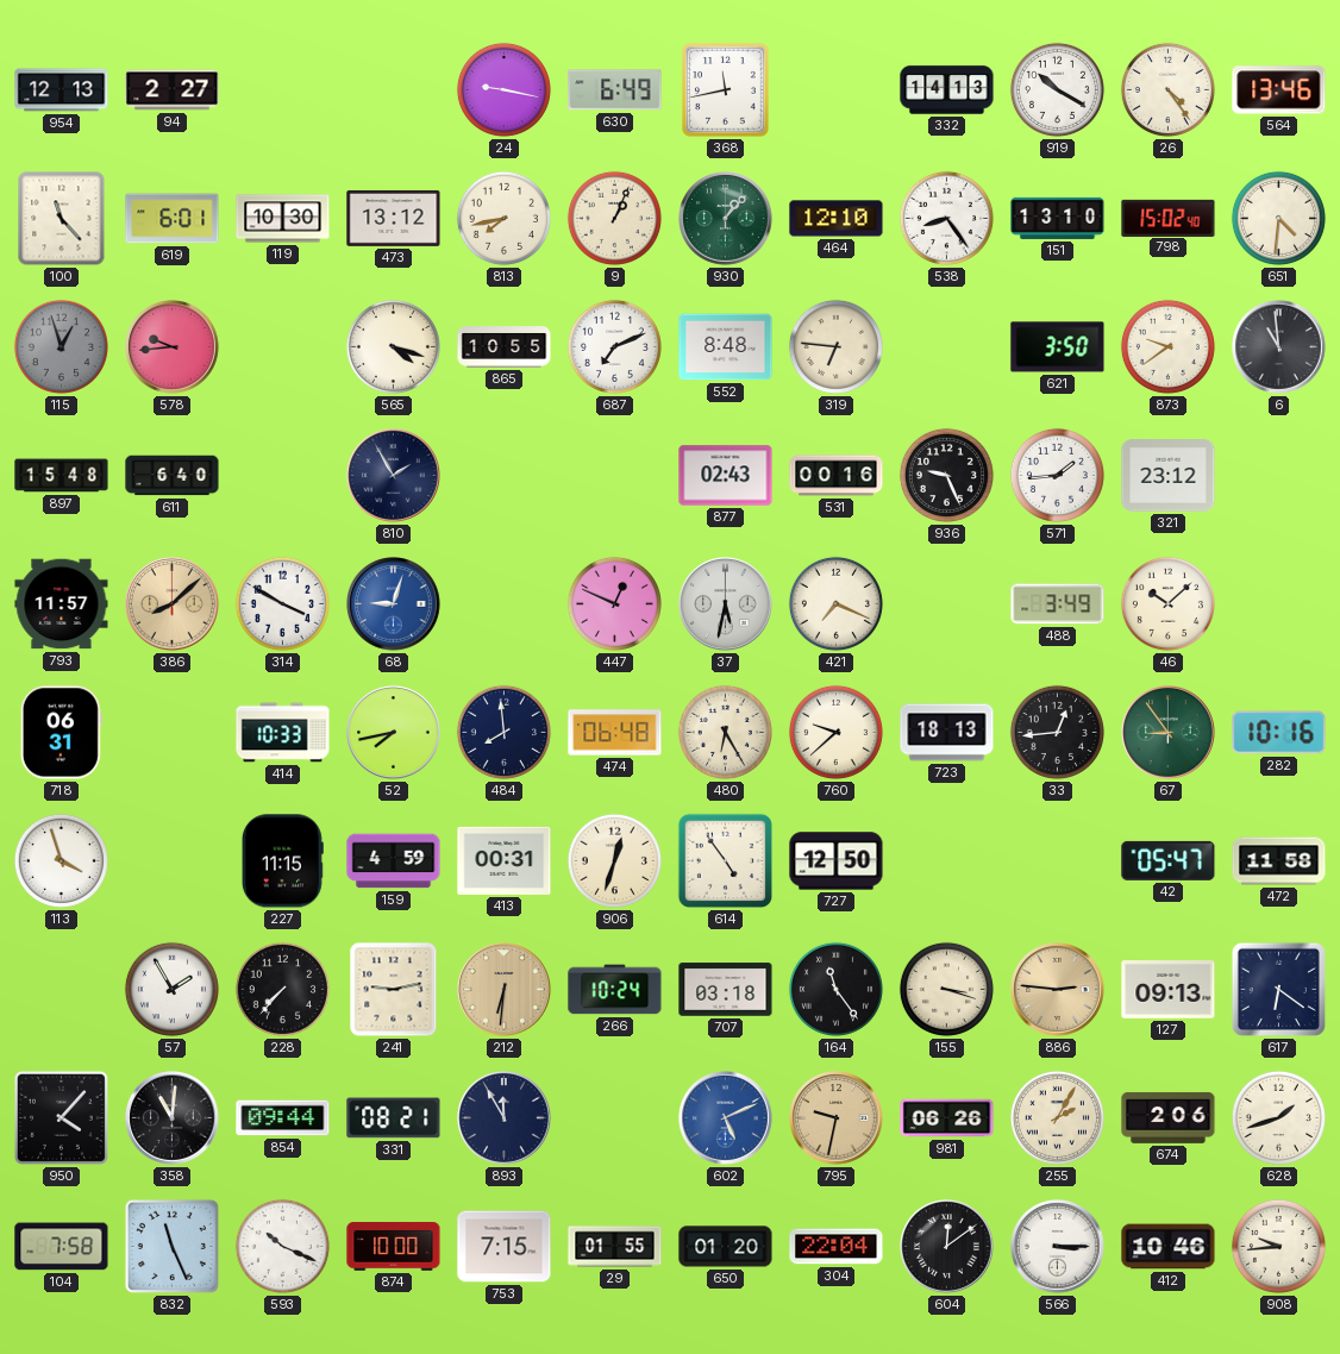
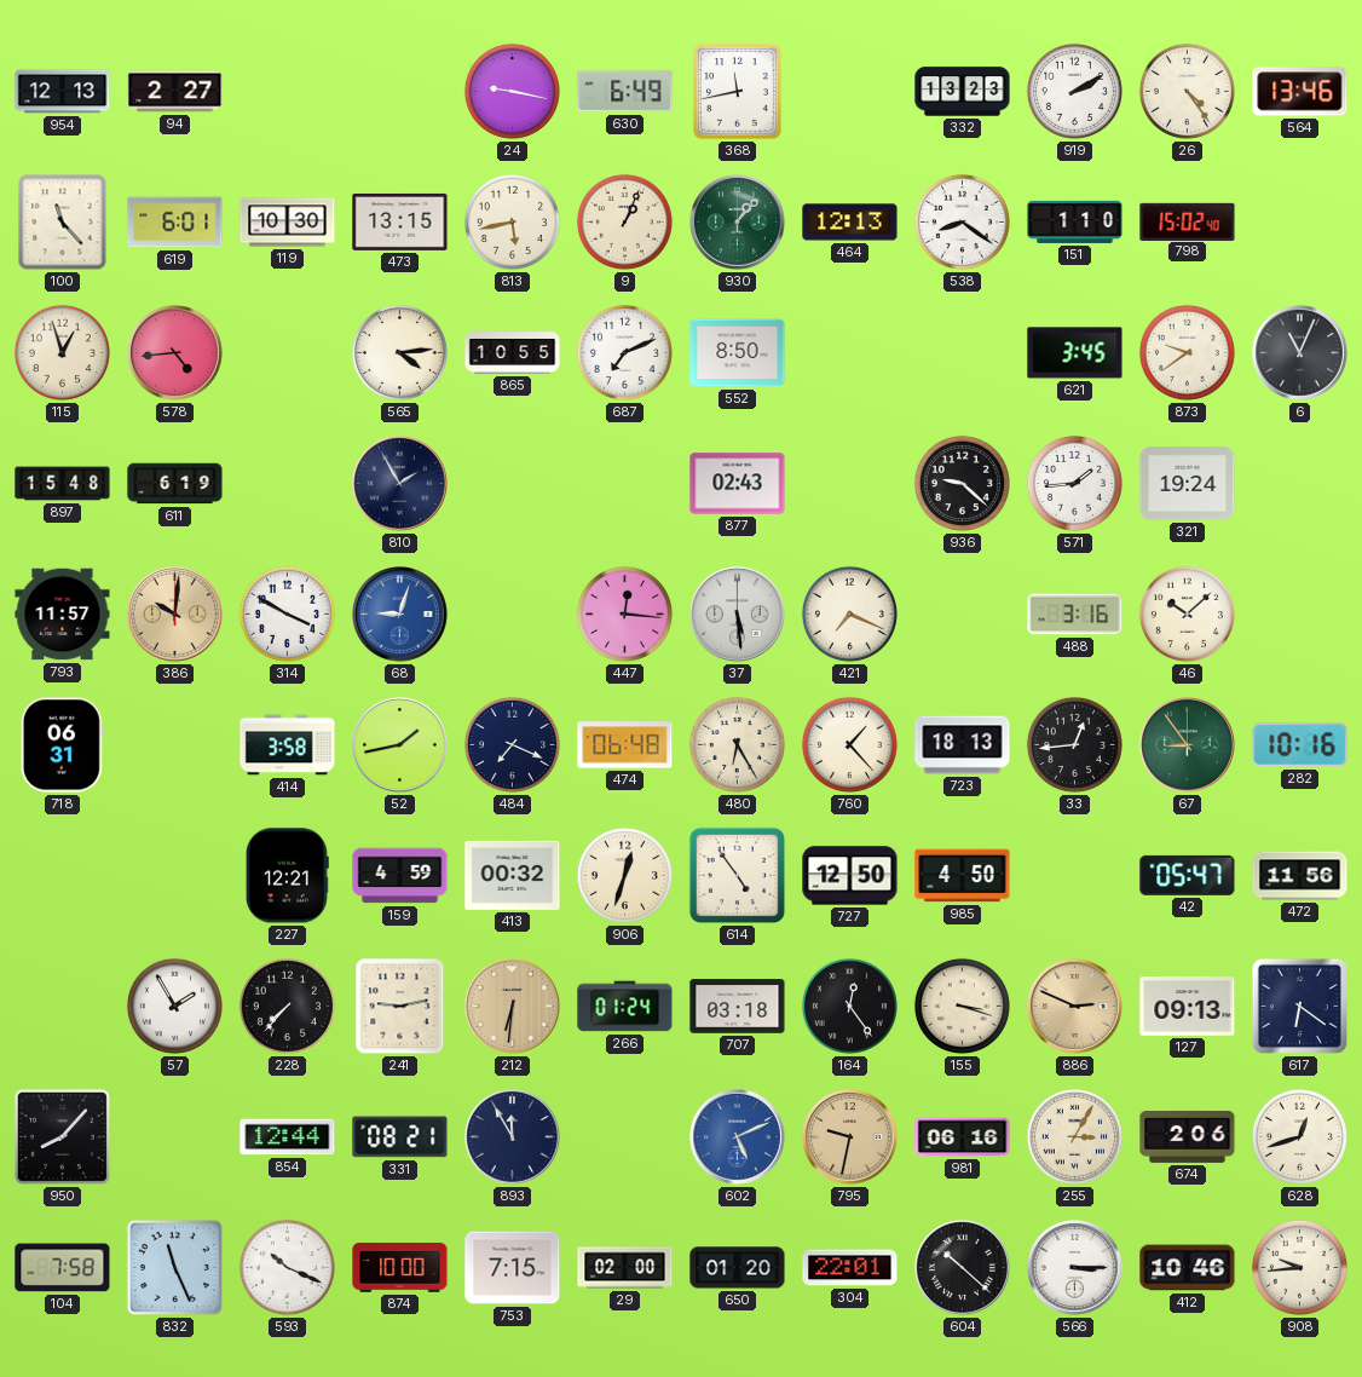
332: 14:13 -> 13:23
919: 10:20 -> 2:10
473: 13:12 -> 13:15
813: 7:43 -> 5:43
464: 12:10 -> 12:13
538: 8:24 -> 8:21
151: 13:10 -> 1:10
651: 4:31 -> none
115 dial: grey -> cream
578: 9:44 -> 4:44
565: 4:18 -> 4:14
552: 8:48 -> 8:50
319: 6:46 -> none
621: 3:50 -> 3:45
6: 10:59 -> 11:04
611: 6:40 -> 6:19
531: 00:16 -> none
936: 9:26 -> 9:22
321: 23:12 -> 19:24
386: 8:08 -> 10:01
447: 12:49 -> 12:16
37: 5:32 -> 5:29
488: 3:49 -> 3:16
414: 10:33 -> 3:58
52: 7:43 -> 1:43
484: 7:59 -> 7:19
760: 9:38 -> 1:23
113: 3:57 -> none
227: 11:15 -> 12:21
413: 00:31 -> 00:32
985: none -> 4:50
472: 11:58 -> 11:56
266: 10:24 -> 01:24
164: 11:24 -> 12:24
886: 2:46 -> 2:49
950: 4:07 -> 8:07
358: 11:01 -> none
854: 09:44 -> 12:44
981: 06:26 -> 06:16
255: 2:05 -> 3:05
628: 1:42 -> 12:42
29: 01:55 -> 02:00
304: 22:04 -> 22:01
604: 12:09 -> 10:22
